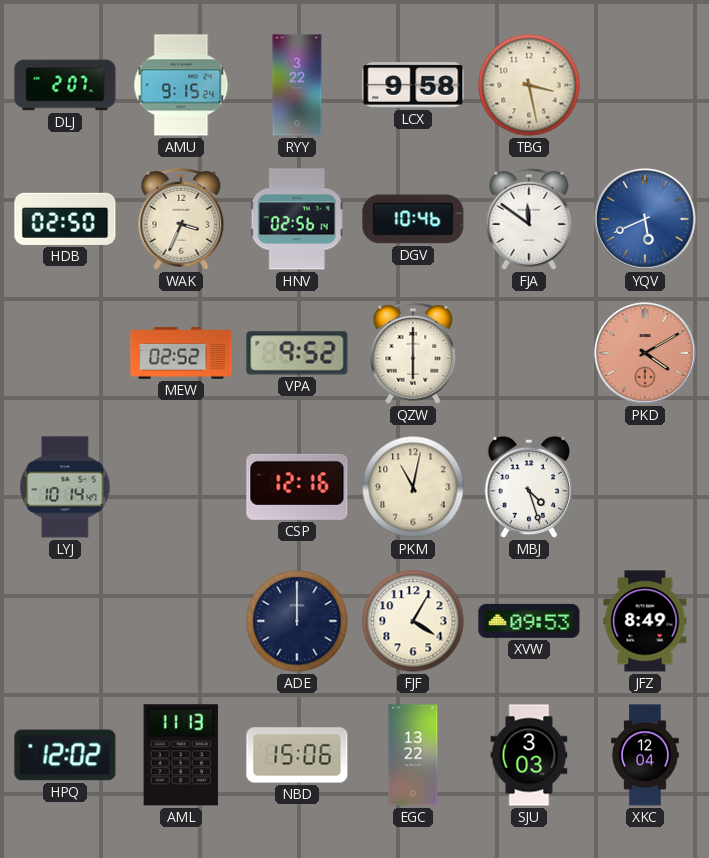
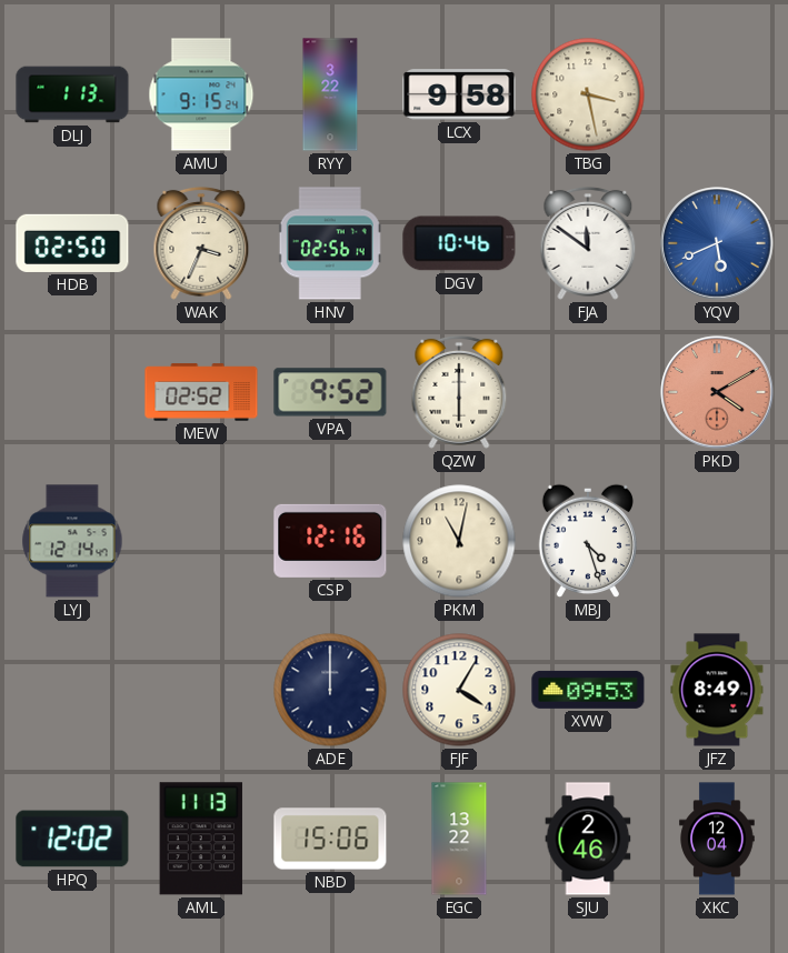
DLJ: 2:07 -> 1:13
LYJ: 10:14 -> 12:14
SJU: 3:03 -> 2:46
